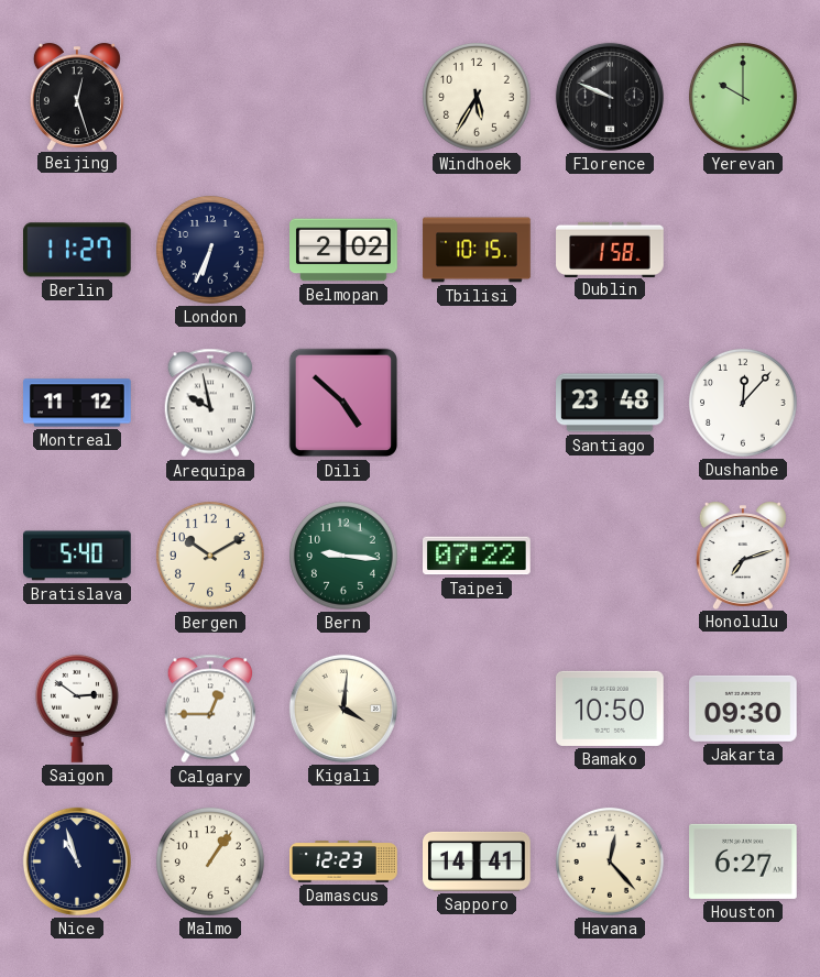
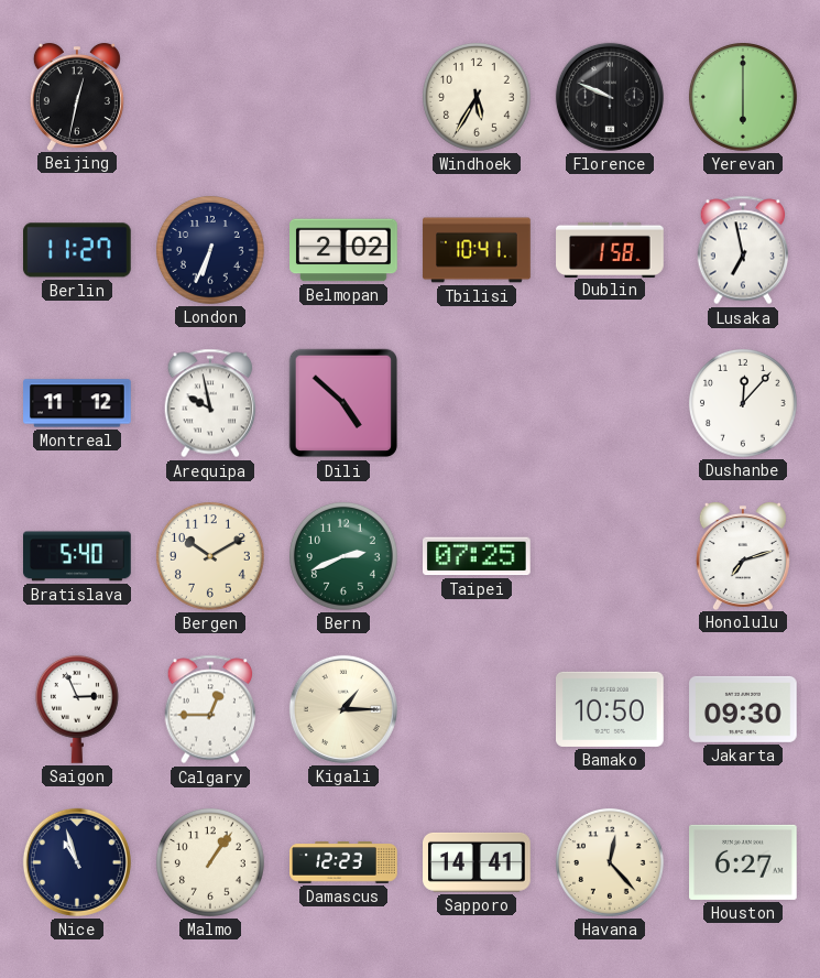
Beijing: 12:27 -> 12:32
Yerevan: 10:00 -> 6:00
Tbilisi: 10:15 -> 10:41
Lusaka: none -> 6:58
Santiago: 23:48 -> none
Bern: 9:16 -> 2:41
Taipei: 07:22 -> 07:25
Saigon: 2:51 -> 2:56
Kigali: 4:01 -> 1:15
